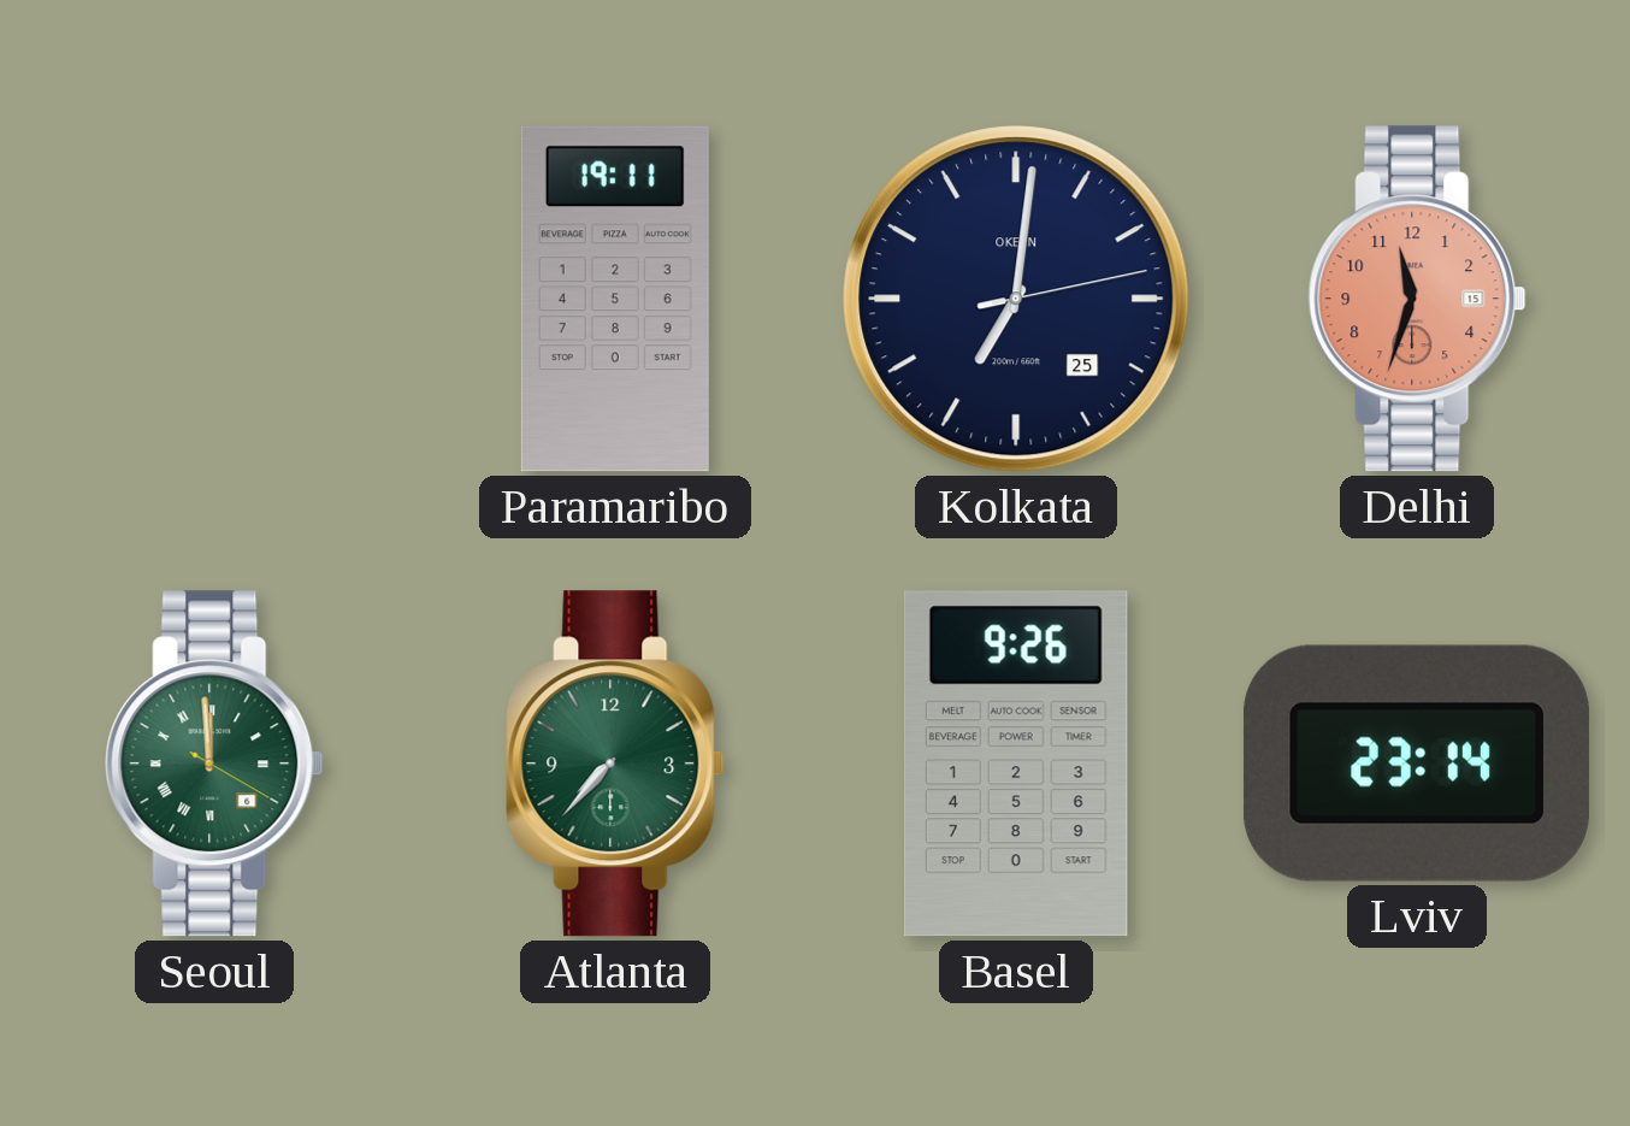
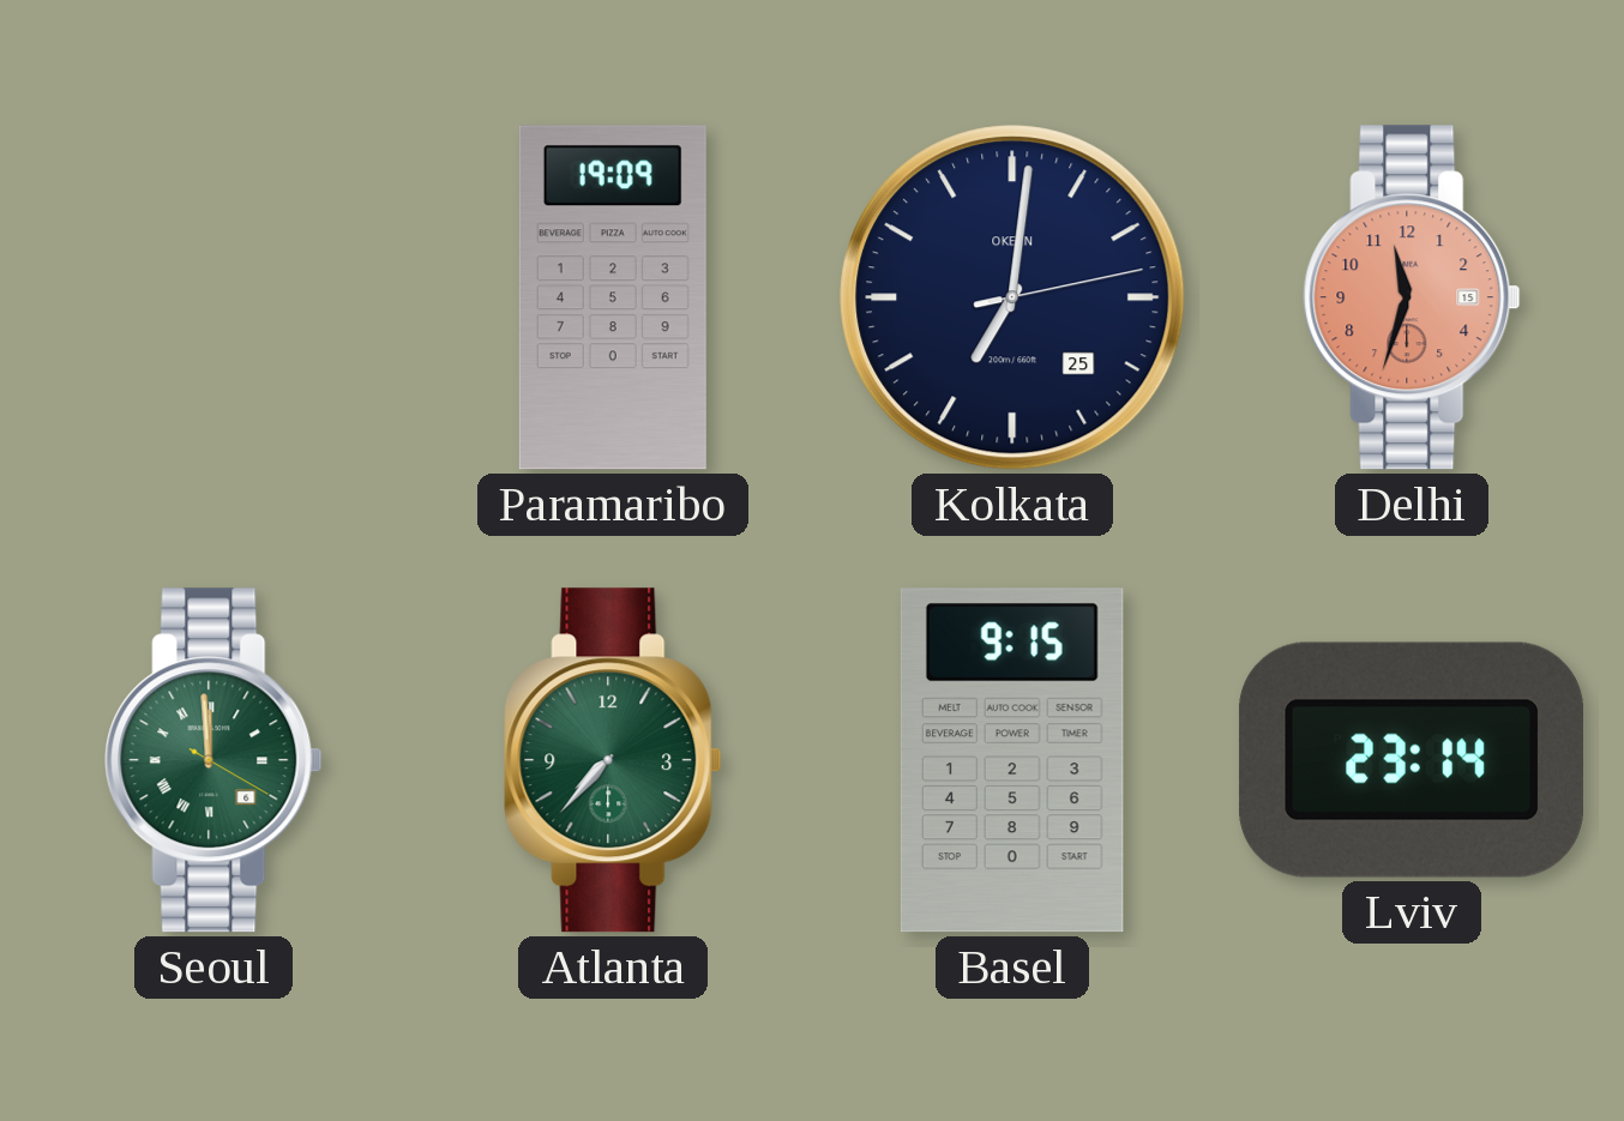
Paramaribo: 19:11 -> 19:09
Basel: 9:26 -> 9:15
